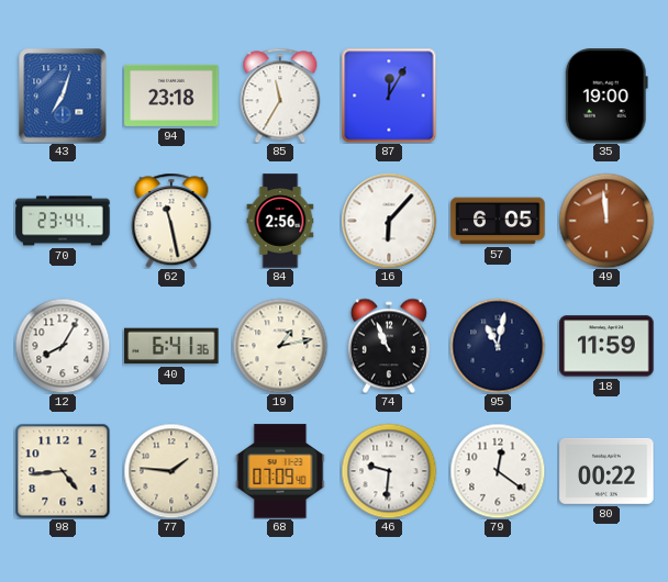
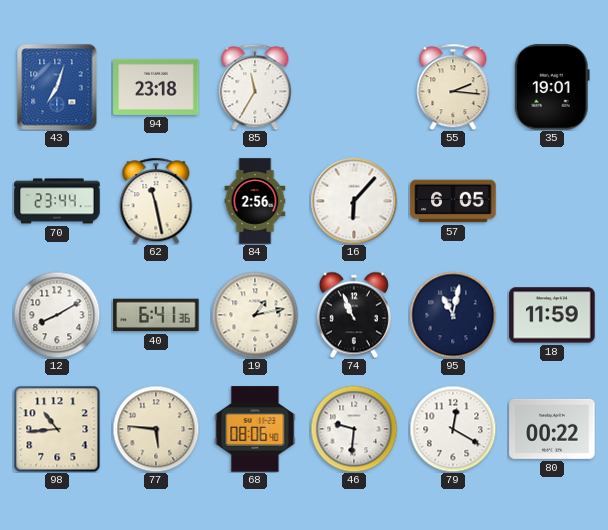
87: 12:05 -> none
55: none -> 2:16
35: 19:00 -> 19:01
49: 11:59 -> none
12: 8:05 -> 8:10
98: 4:44 -> 10:44
77: 1:46 -> 5:46
68: 07:09 -> 08:06
79: 12:21 -> 12:20
